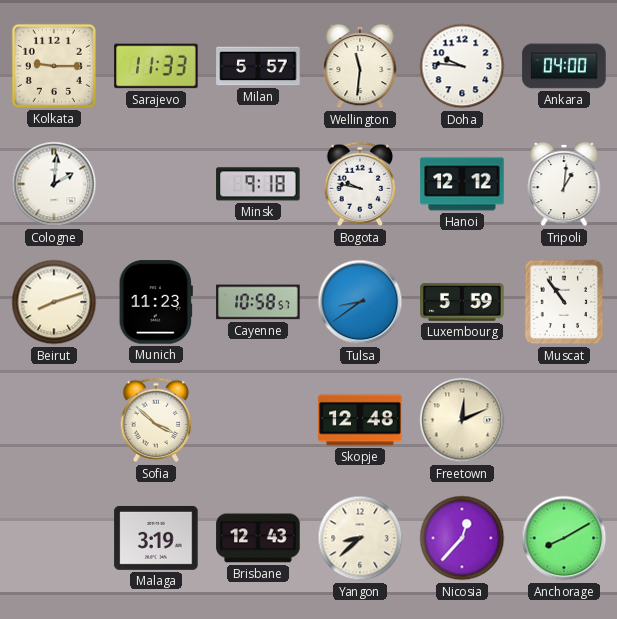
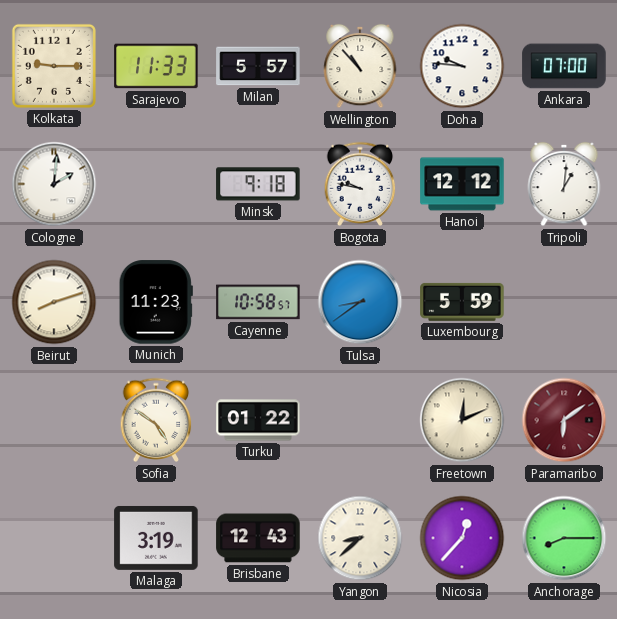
Wellington: 11:31 -> 10:53
Ankara: 04:00 -> 07:00
Muscat: 10:54 -> none
Sofia: 3:52 -> 4:51
Turku: none -> 01:22
Skopje: 12:48 -> none
Paramaribo: none -> 6:09
Anchorage: 8:10 -> 8:15
